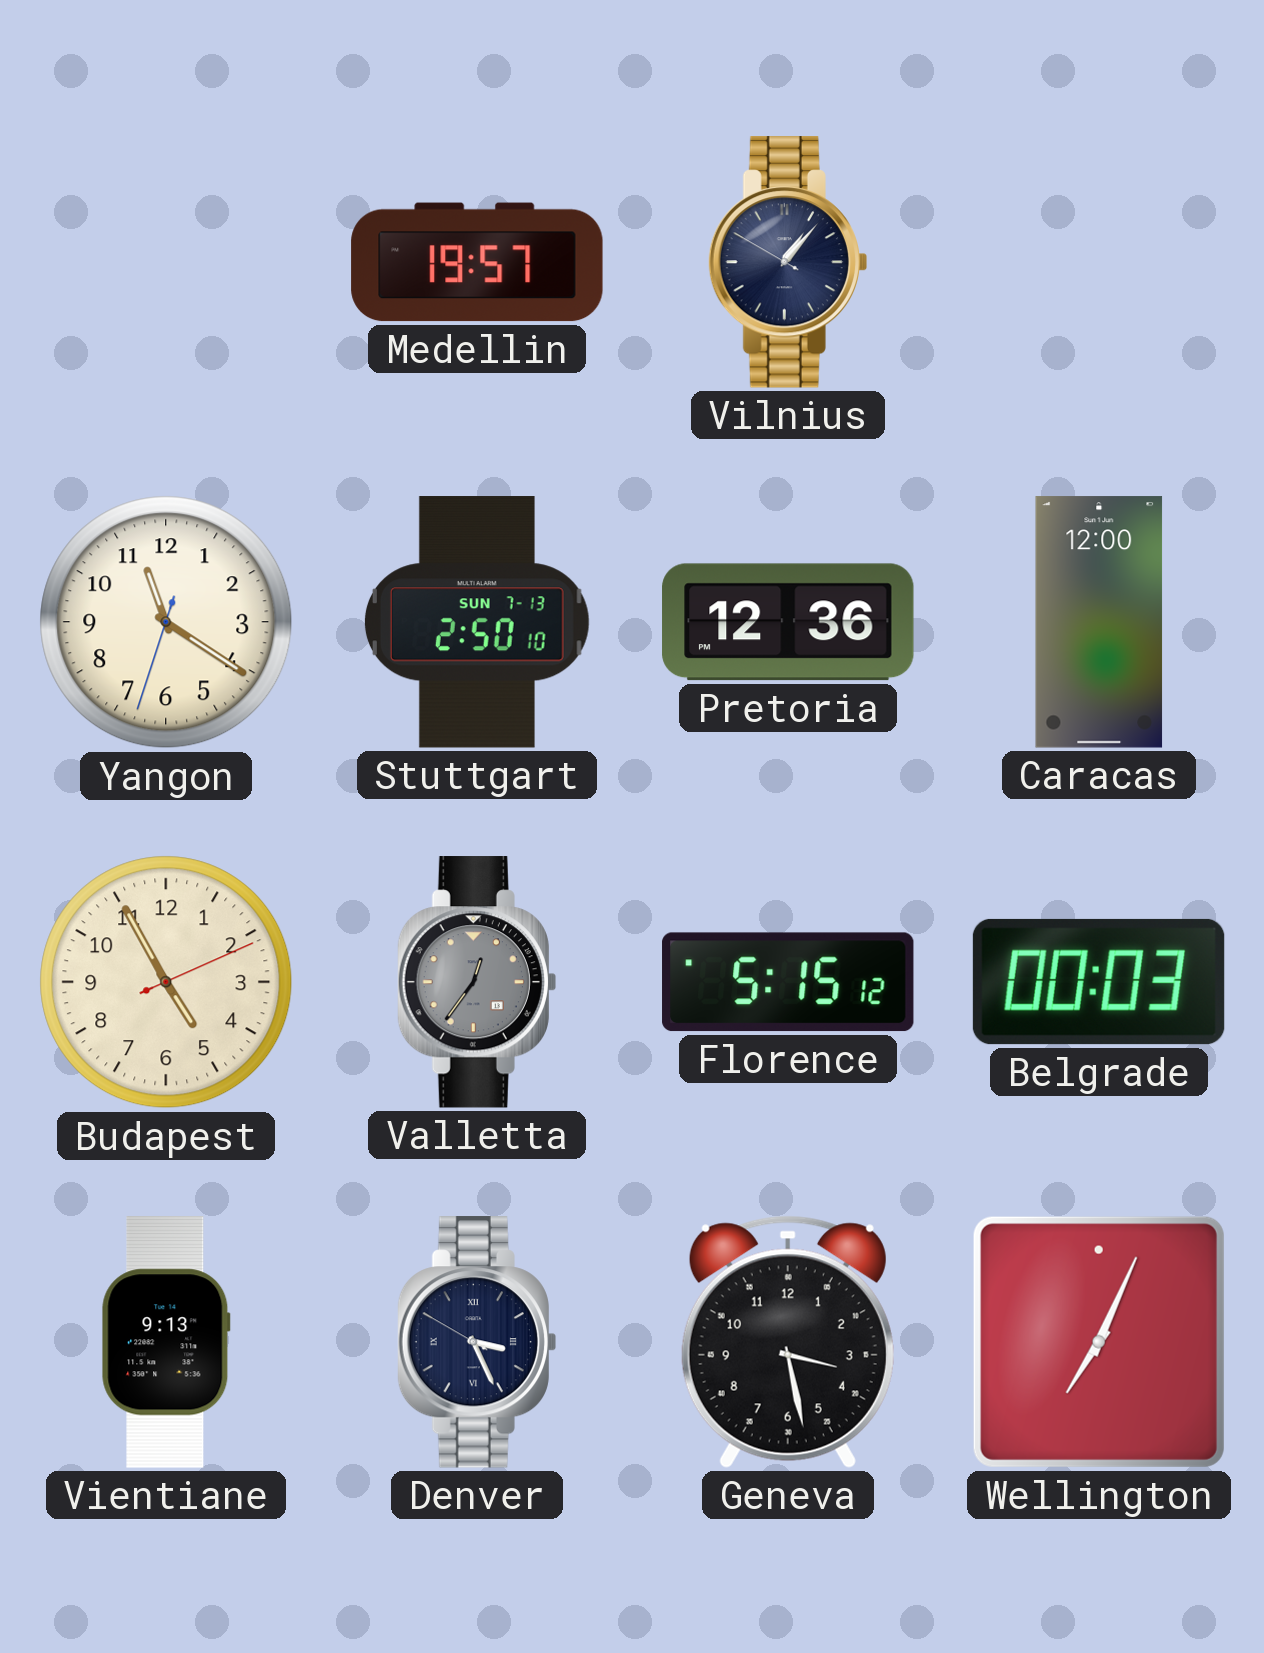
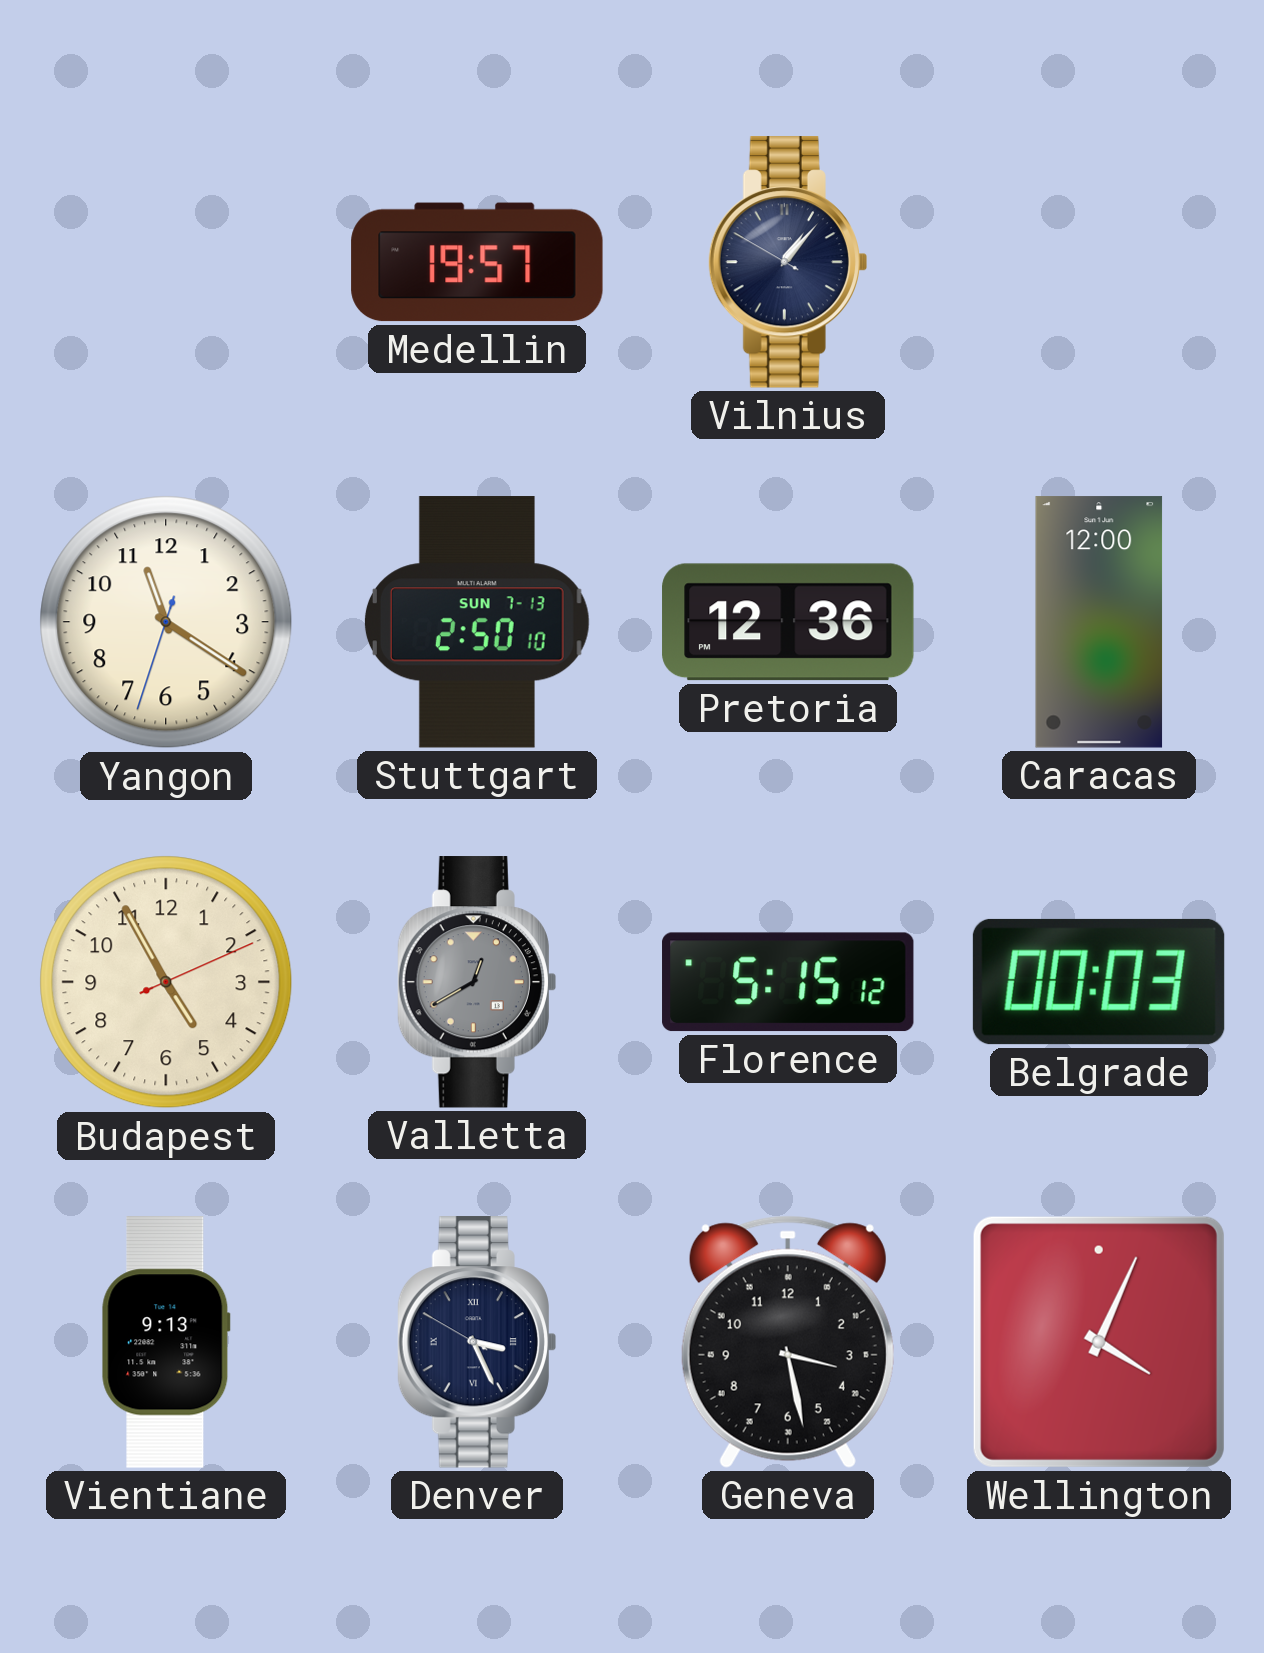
Valletta: 12:36 -> 12:40
Wellington: 7:04 -> 4:04
